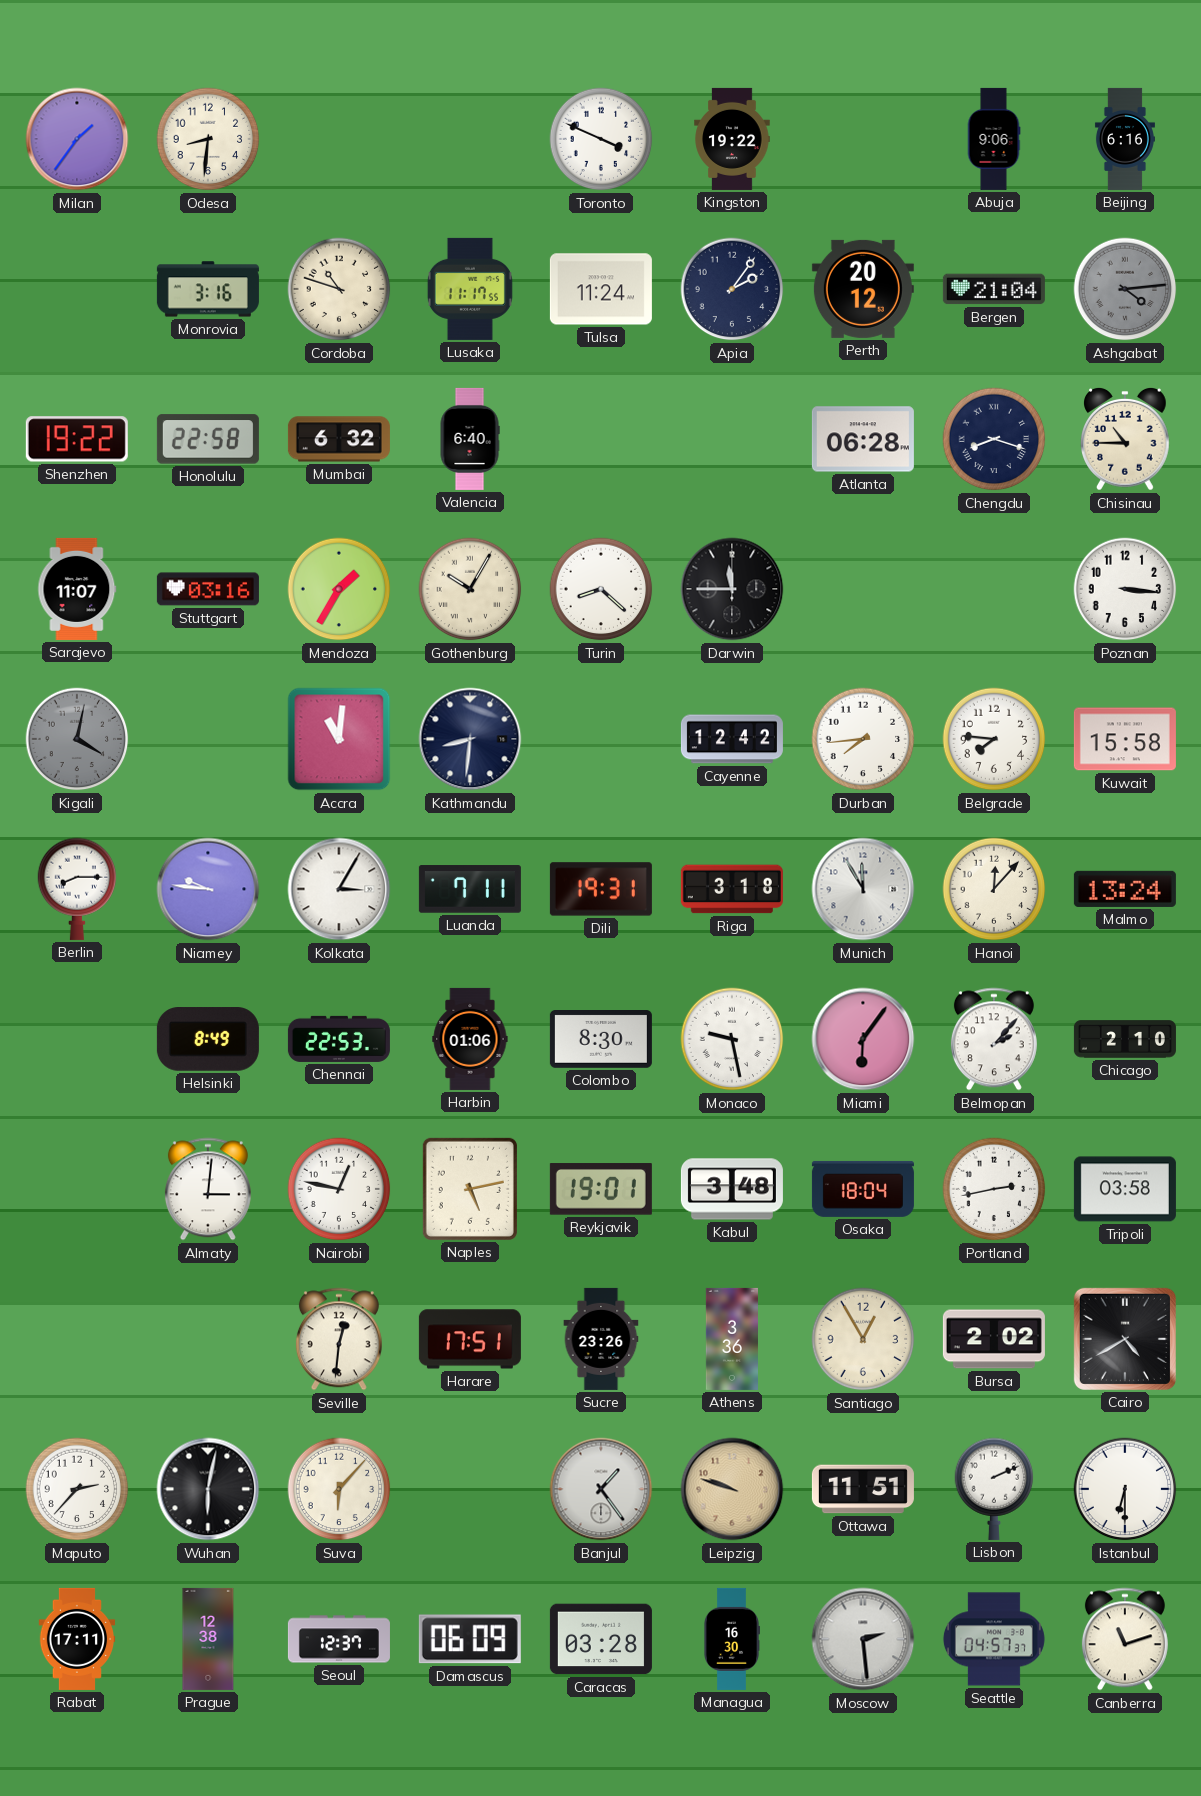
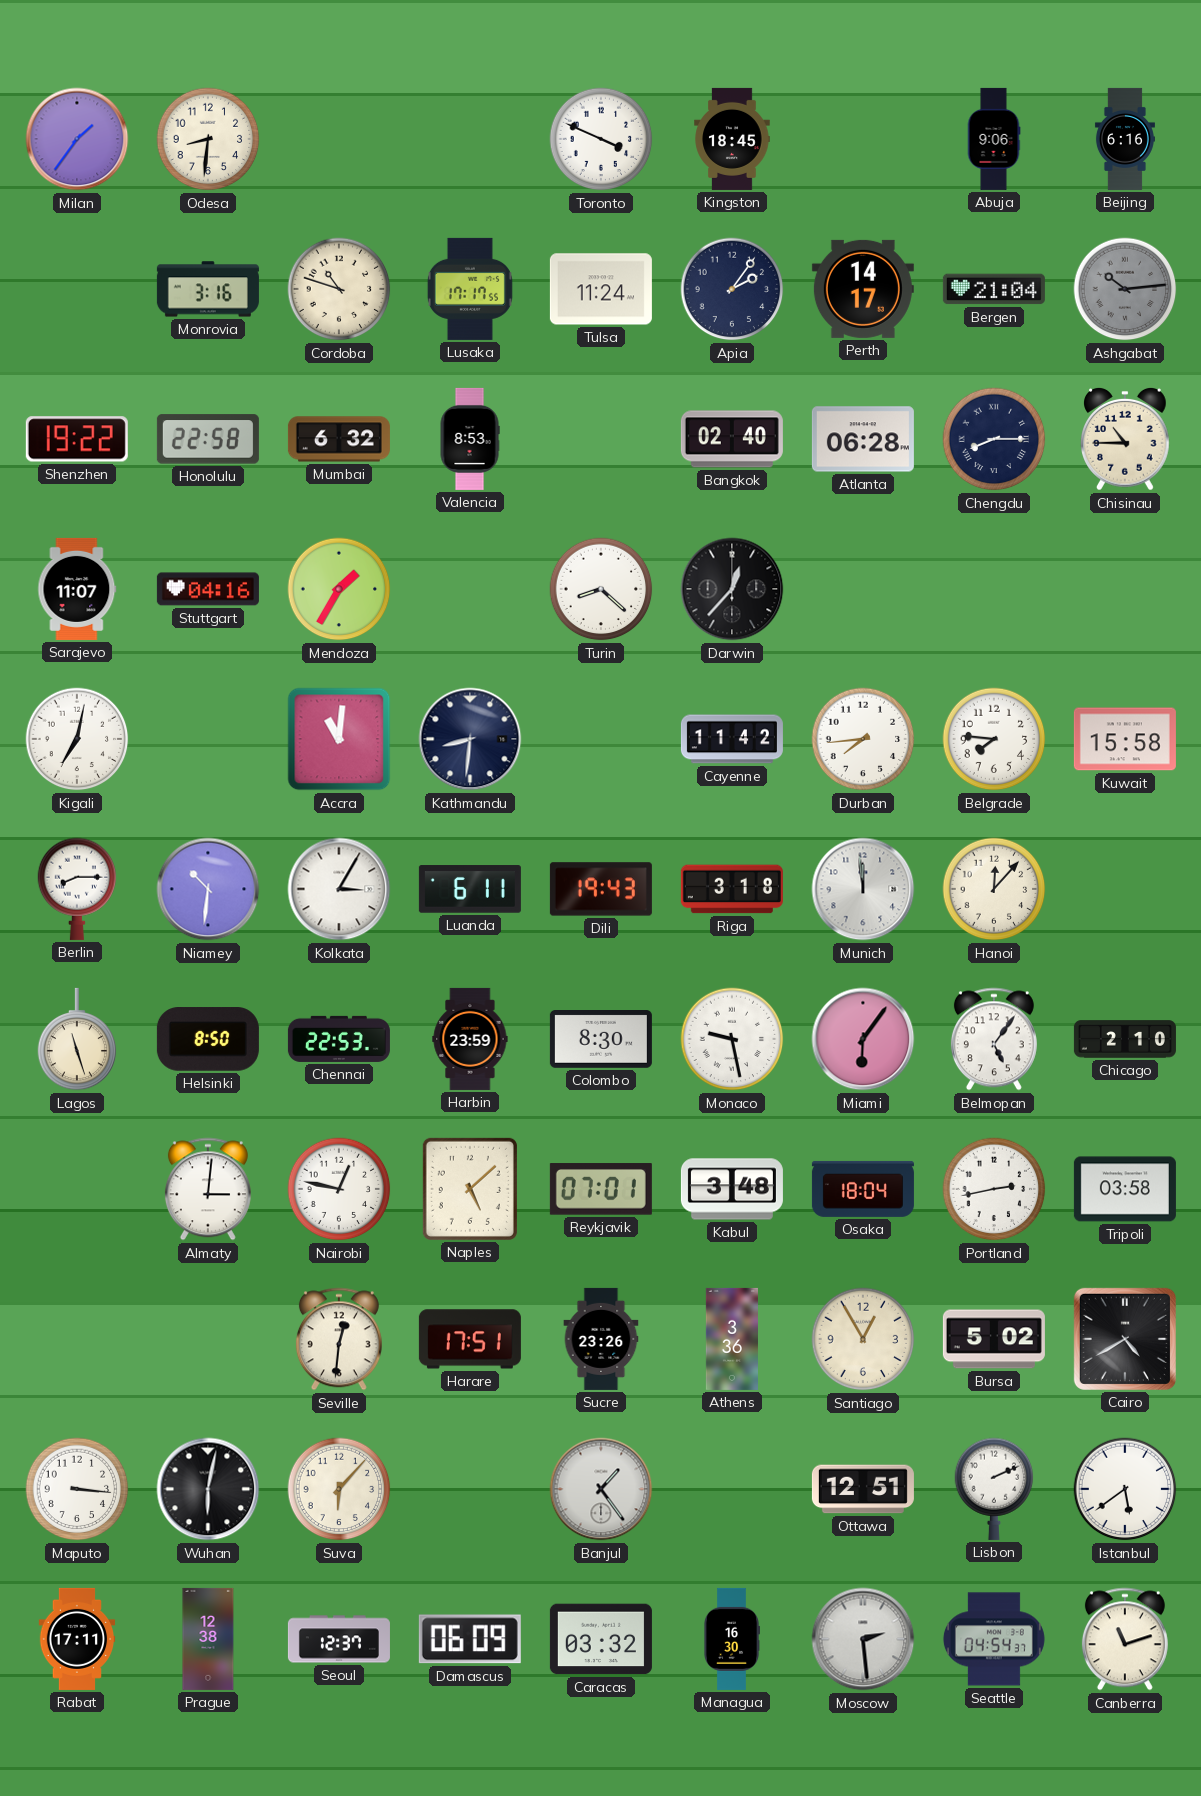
Kingston: 19:22 -> 18:45
Lusaka: 11:17 -> 17:17
Perth: 20:12 -> 14:17
Ashgabat: 4:14 -> 10:14
Valencia: 6:40 -> 8:53
Bangkok: none -> 02:40
Chengdu: 8:18 -> 8:15
Stuttgart: 03:16 -> 04:16
Gothenburg: 10:05 -> none
Darwin: 11:45 -> 12:37
Poznan: 3:16 -> none
Kigali: 4:02 -> 7:02
Kigali dial: grey -> white
Cayenne: 12:42 -> 11:42
Niamey: 9:46 -> 10:31
Luanda: 7:11 -> 6:11
Dili: 19:31 -> 19:43
Munich: 11:55 -> 11:59
Malmo: 13:24 -> none
Lagos: none -> 11:27
Helsinki: 8:49 -> 8:50
Harbin: 01:06 -> 23:59
Belmopan: 2:07 -> 5:06
Naples: 5:13 -> 5:08
Reykjavik: 19:01 -> 07:01
Bursa: 2:02 -> 5:02
Maputo: 2:37 -> 3:16
Leipzig: 9:48 -> none
Ottawa: 11:51 -> 12:51
Istanbul: 6:30 -> 5:39
Caracas: 03:28 -> 03:32
Seattle: 04:57 -> 04:54
